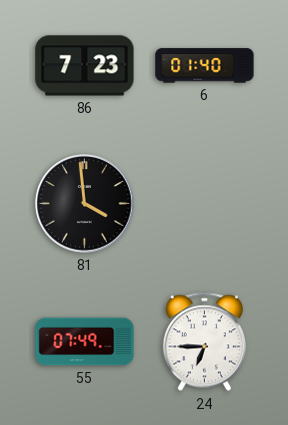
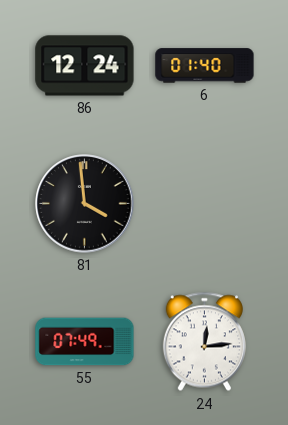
86: 7:23 -> 12:24
24: 6:45 -> 12:14
